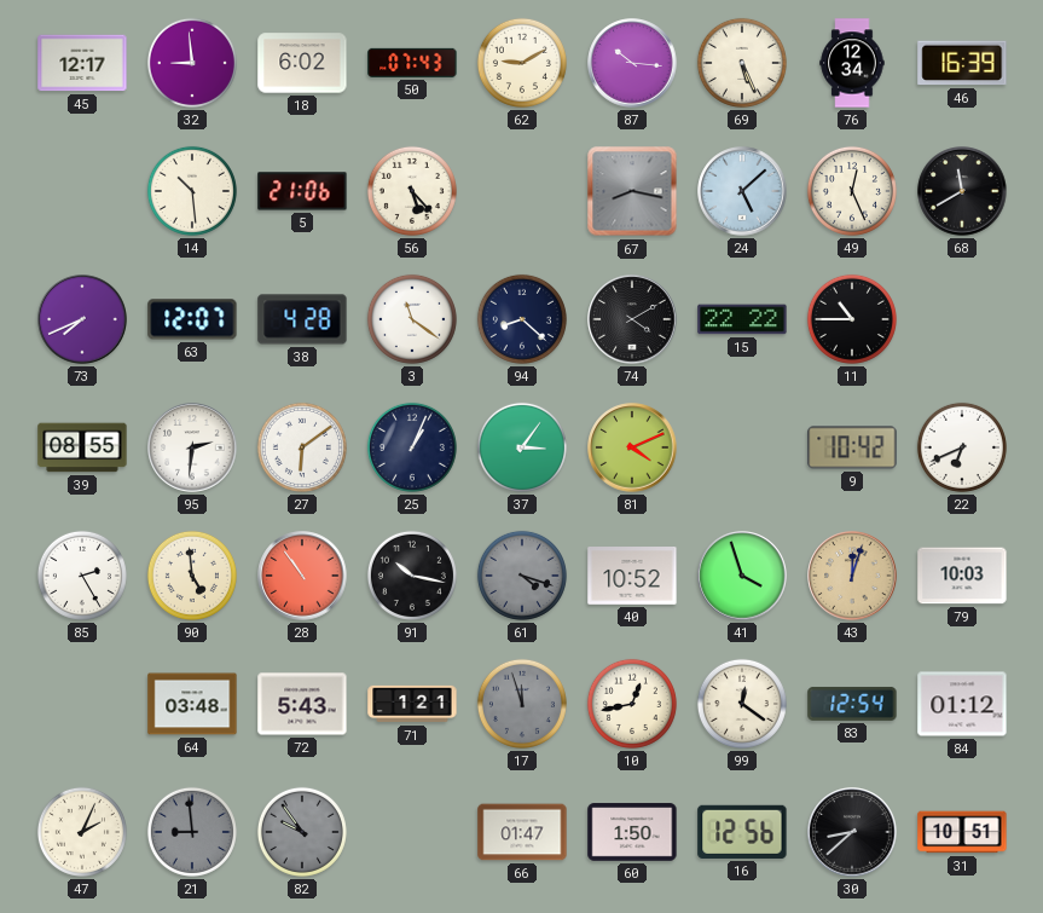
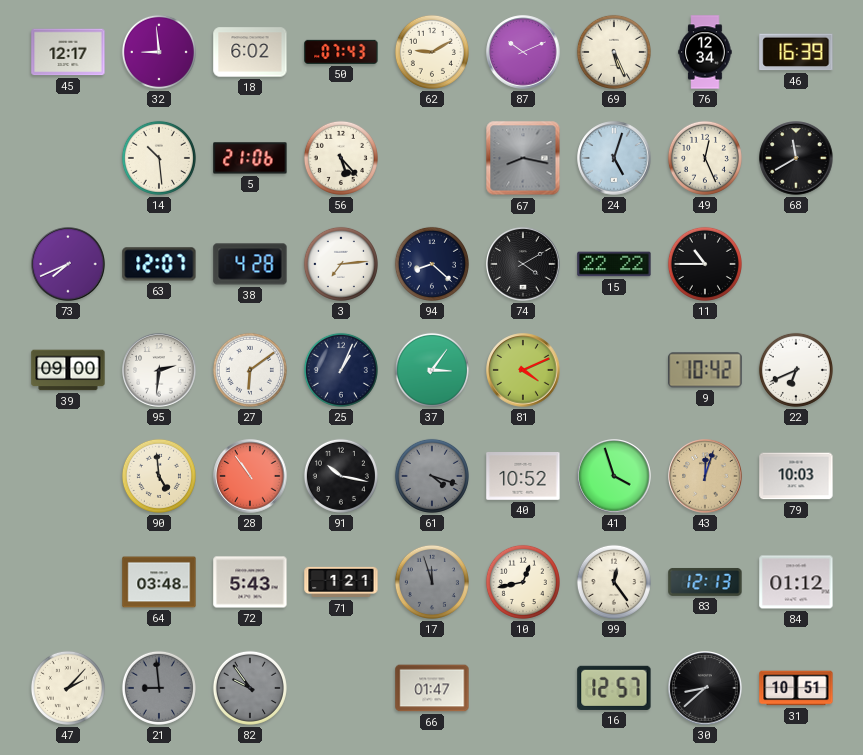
87: 10:16 -> 10:11
24: 5:08 -> 5:03
3: 11:21 -> 7:14
39: 08:55 -> 09:00
85: 2:25 -> none
99: 12:21 -> 12:24
83: 12:54 -> 12:13
47: 2:04 -> 2:07
60: 1:50 -> none
16: 12:56 -> 12:57
